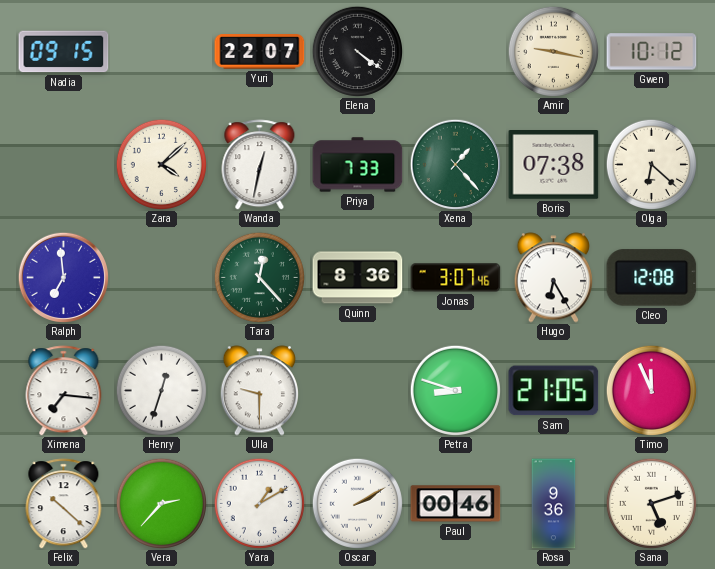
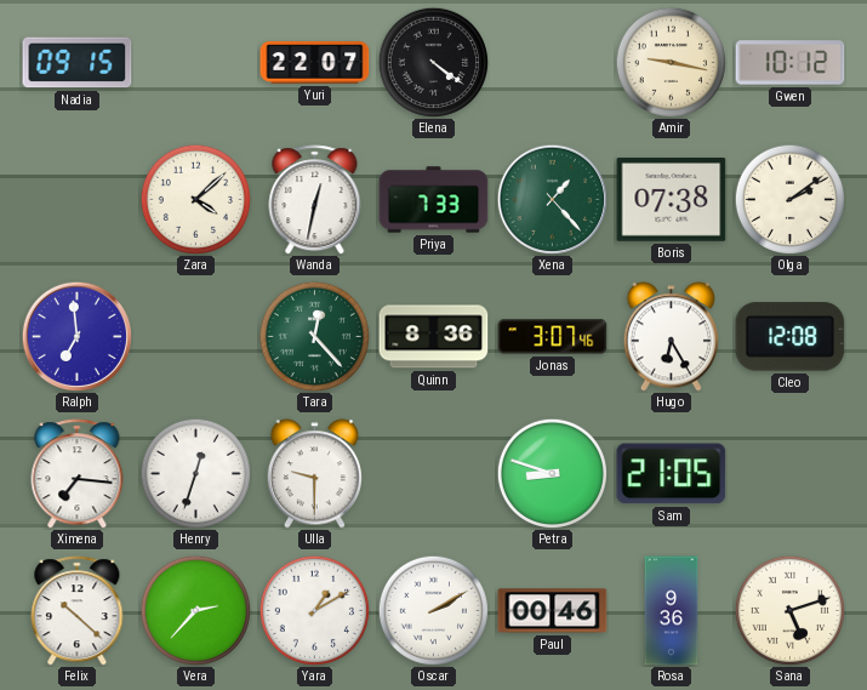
Olga: 6:22 -> 2:09
Timo: 11:56 -> none
